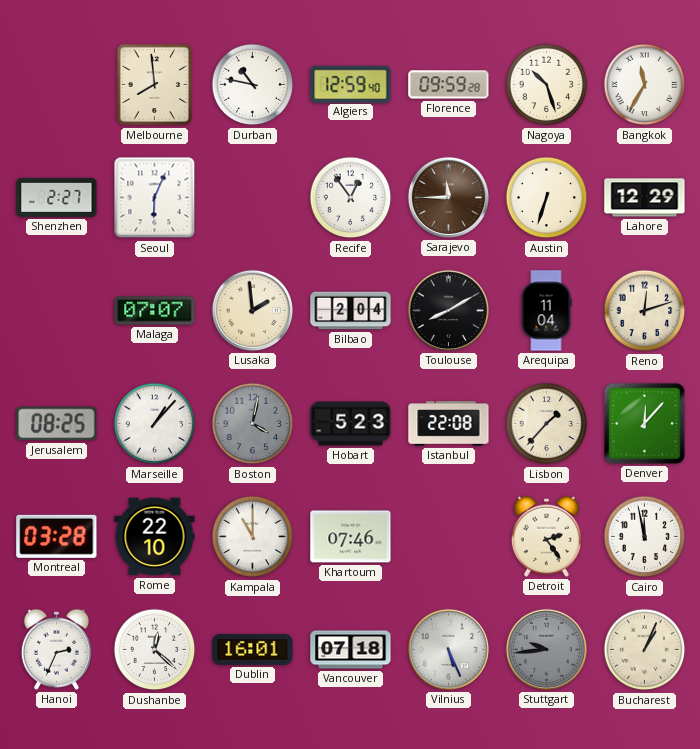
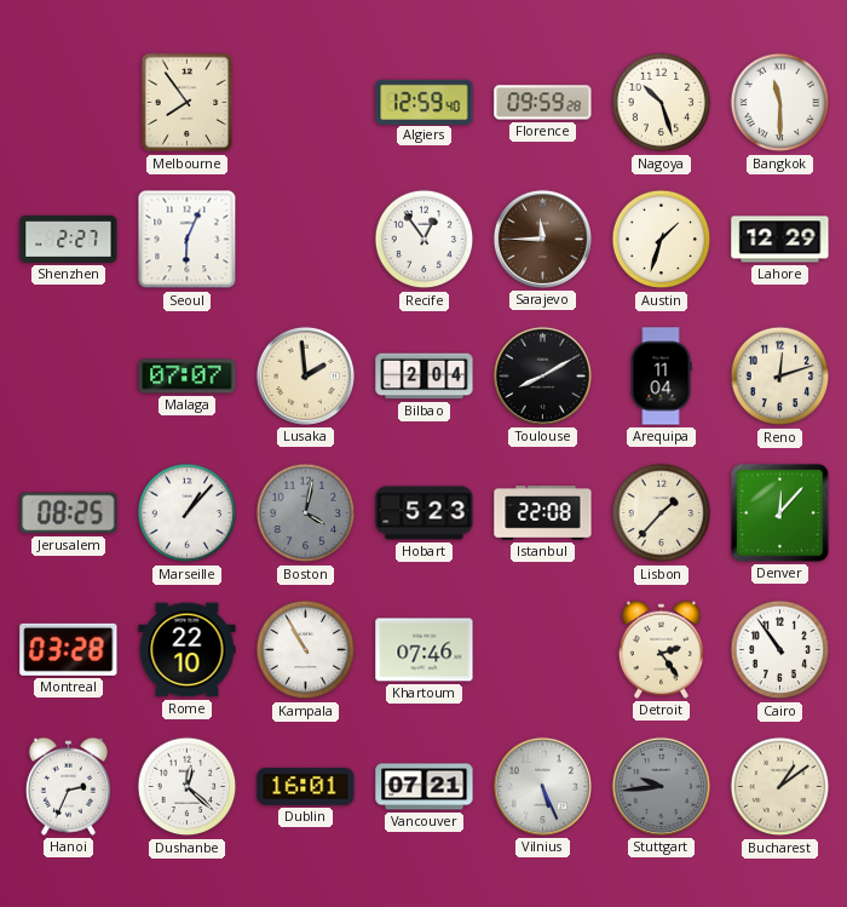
Melbourne: 7:59 -> 7:54
Durban: 10:47 -> none
Bangkok: 11:35 -> 11:30
Austin: 6:33 -> 1:33
Kampala: 11:00 -> 10:55
Cairo: 11:58 -> 10:54
Vancouver: 07:18 -> 07:21
Bucharest: 1:04 -> 1:09
